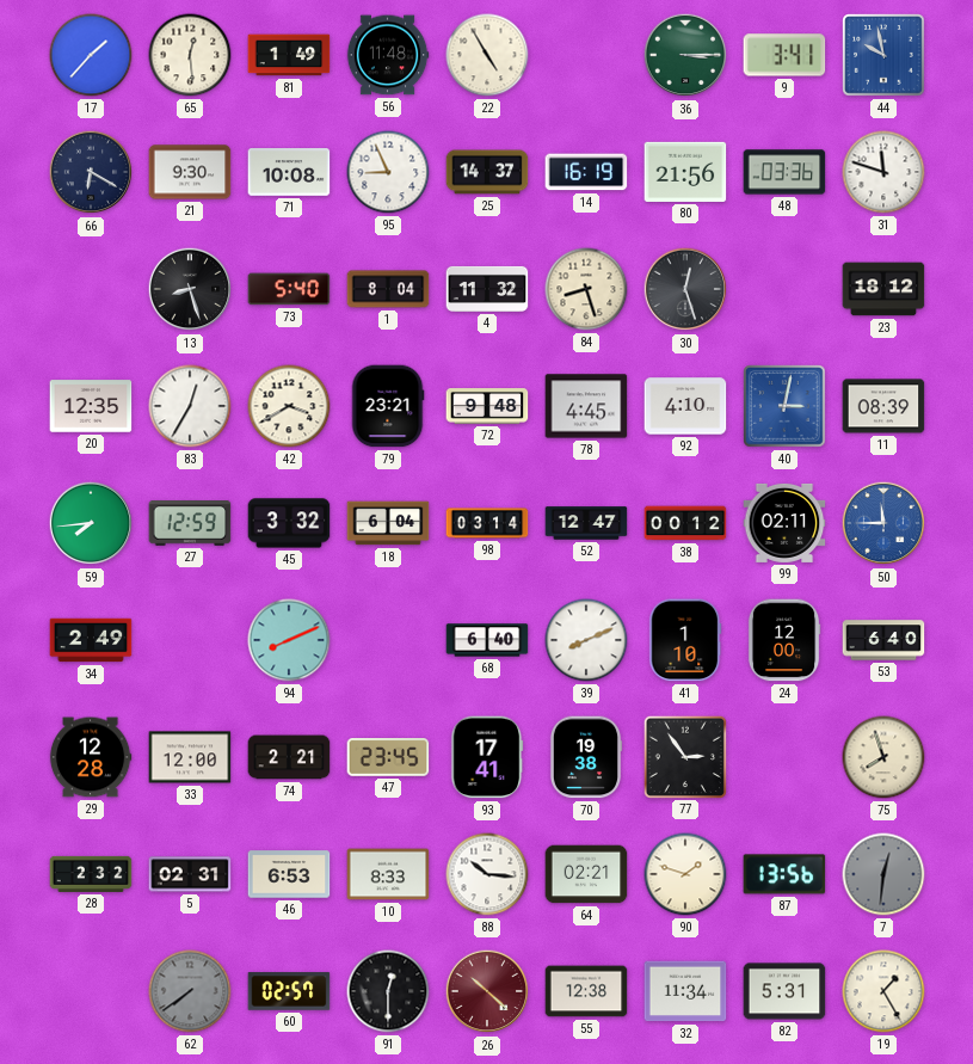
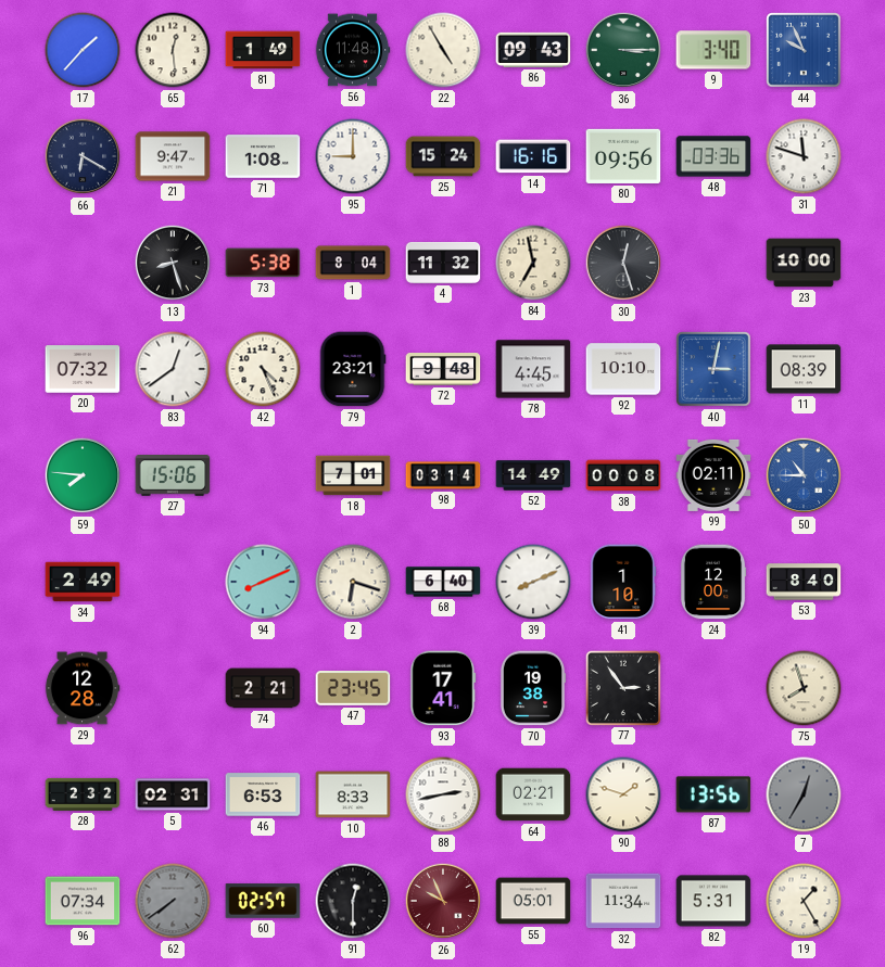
86: none -> 09:43
9: 3:41 -> 3:40
44: 9:58 -> 9:56
21: 9:30 -> 9:47
71: 10:08 -> 1:08
95: 8:56 -> 9:00
25: 14:37 -> 15:24
14: 16:19 -> 16:16
80: 21:56 -> 09:56
73: 5:40 -> 5:38
84: 8:27 -> 6:58
23: 18:12 -> 10:00
20: 12:35 -> 07:32
83: 12:35 -> 12:39
42: 3:40 -> 4:26
92: 4:10 -> 10:10
59: 7:44 -> 7:46
27: 12:59 -> 15:06
45: 3:32 -> none
18: 6:04 -> 7:01
52: 12:47 -> 14:49
38: 00:12 -> 00:08
50: 11:45 -> 10:45
2: none -> 6:18
53: 6:40 -> 8:40
33: 12:00 -> none
88: 10:16 -> 2:43
7: 12:31 -> 12:35
96: none -> 07:34
26: 10:22 -> 9:56
55: 12:38 -> 05:01
